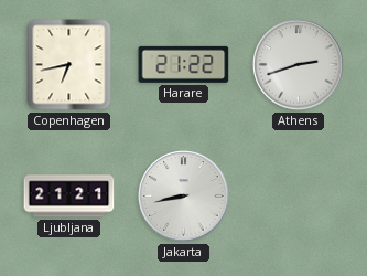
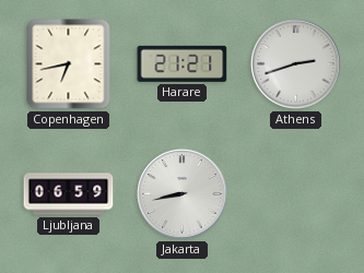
Harare: 21:22 -> 21:21
Ljubljana: 21:21 -> 06:59
